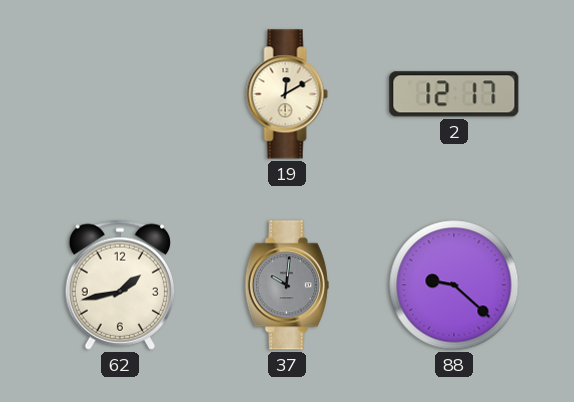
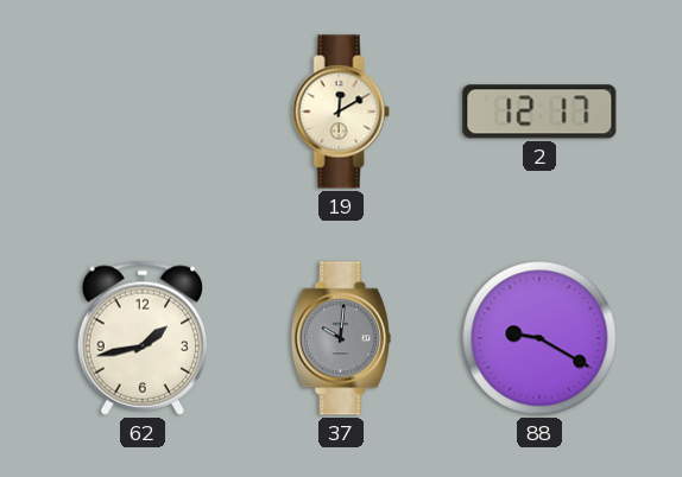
88: 9:22 -> 9:20
